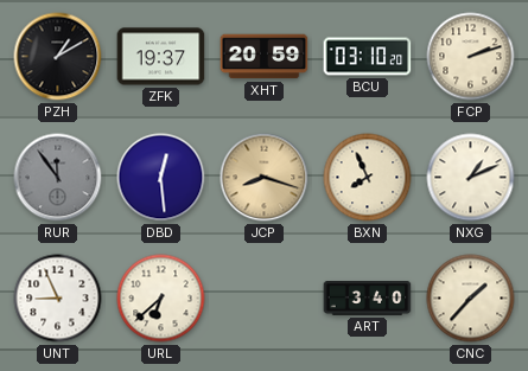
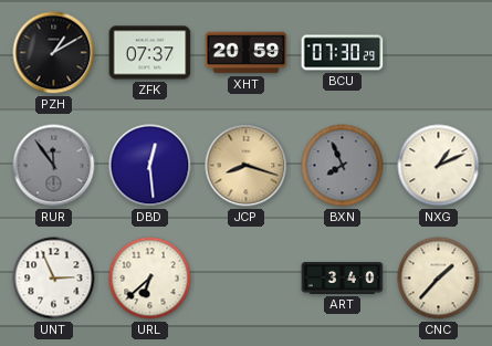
ZFK: 19:37 -> 07:37
BCU: 03:10 -> 07:30
FCP: 2:12 -> none
BXN dial: cream -> grey
UNT: 8:56 -> 2:56
